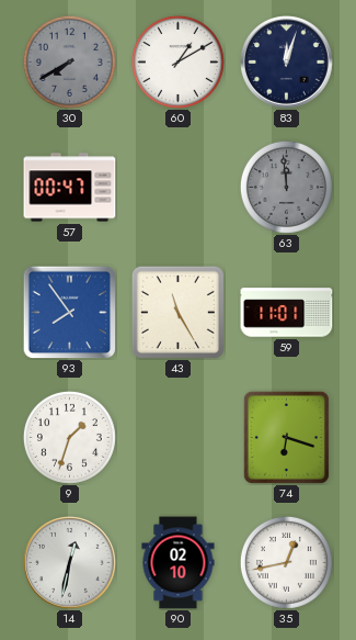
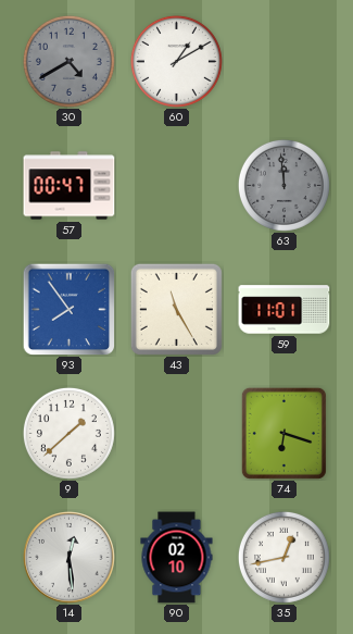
30: 7:40 -> 4:40
83: 12:03 -> none
9: 1:33 -> 1:38
14: 12:32 -> 12:29
